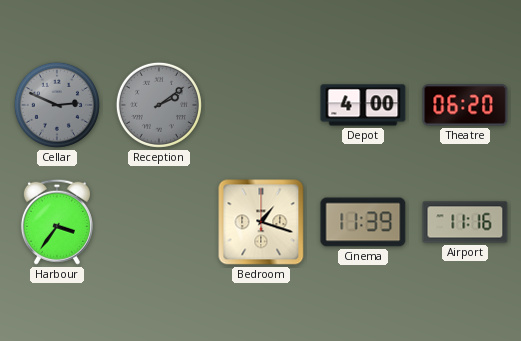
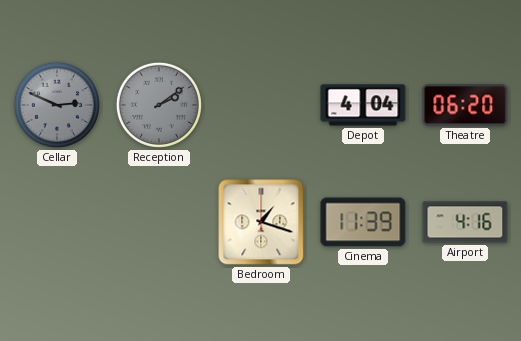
Depot: 4:00 -> 4:04
Harbour: 3:36 -> none
Airport: 11:16 -> 4:16
